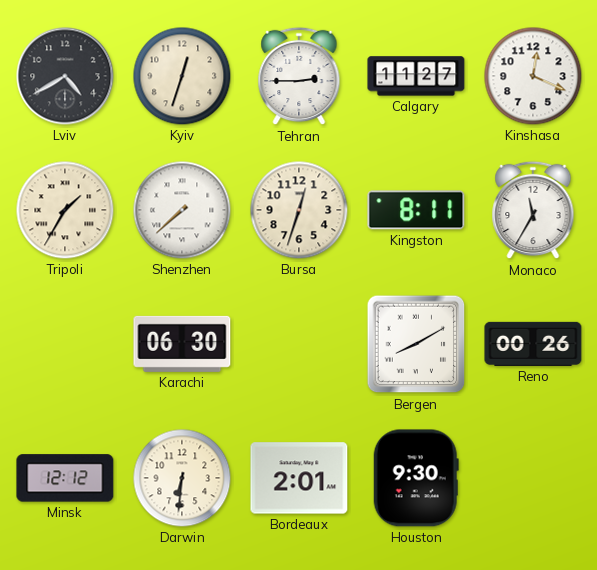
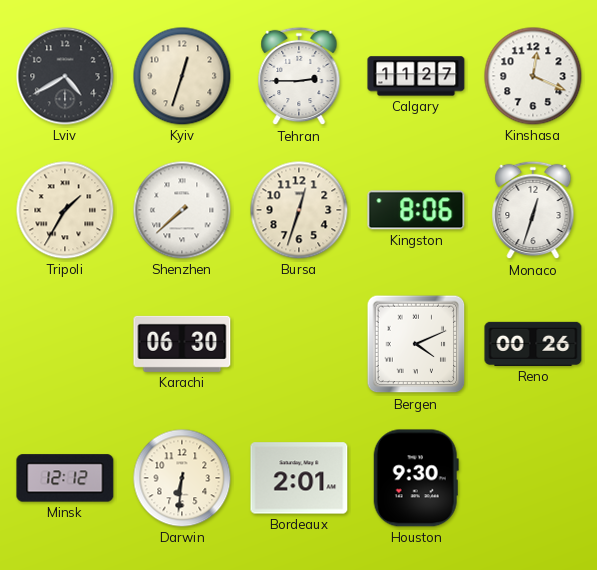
Kingston: 8:11 -> 8:06
Monaco: 11:35 -> 12:33
Bergen: 8:10 -> 4:11
